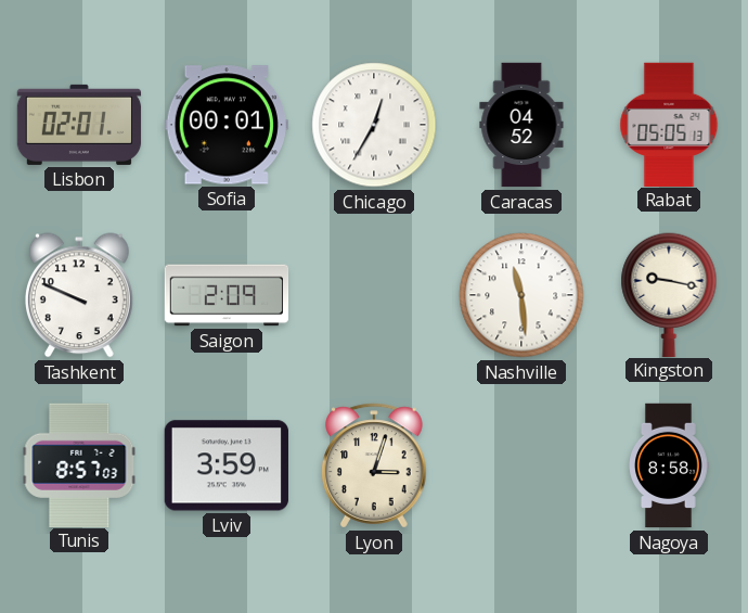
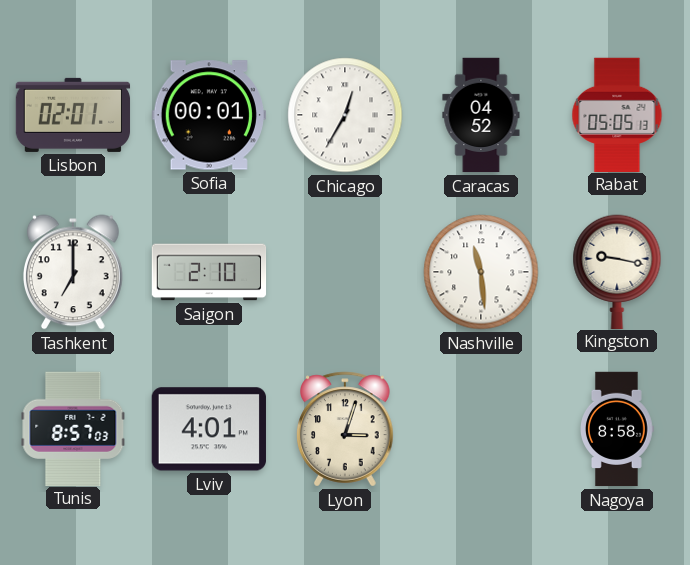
Tashkent: 9:49 -> 7:00
Saigon: 2:09 -> 2:10
Lviv: 3:59 -> 4:01
